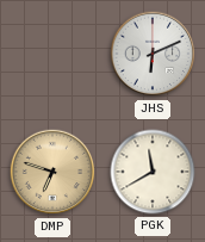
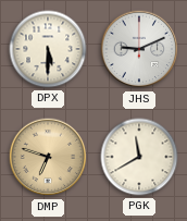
DPX: none -> 5:30
JHS: 6:11 -> 9:11
